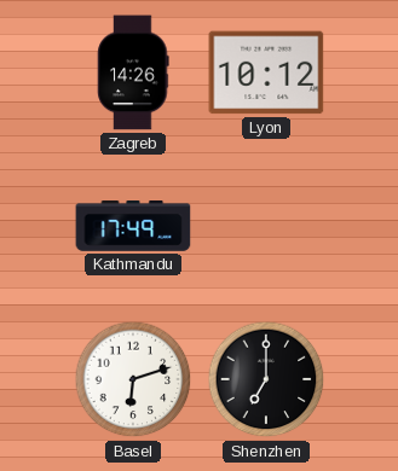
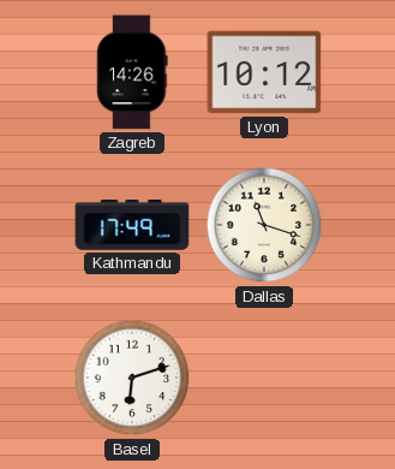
Dallas: none -> 11:18
Shenzhen: 7:00 -> none
